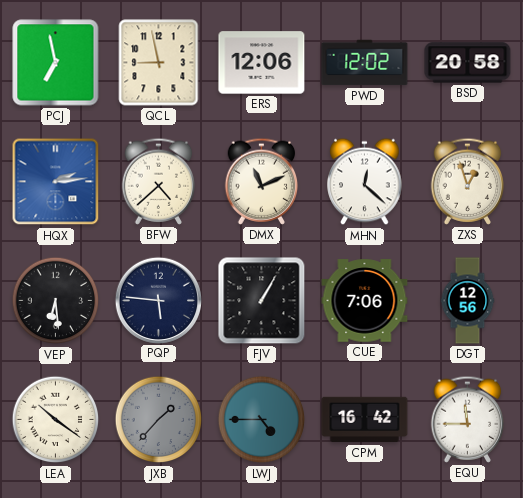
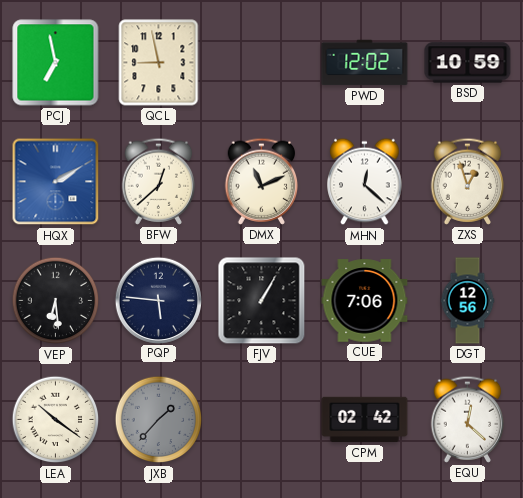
ERS: 12:06 -> none
BSD: 20:58 -> 10:59
HQX: 2:14 -> 2:10
BFW: 4:38 -> 12:38
LWJ: 4:45 -> none
CPM: 16:42 -> 02:42
EQU: 11:45 -> 12:22
